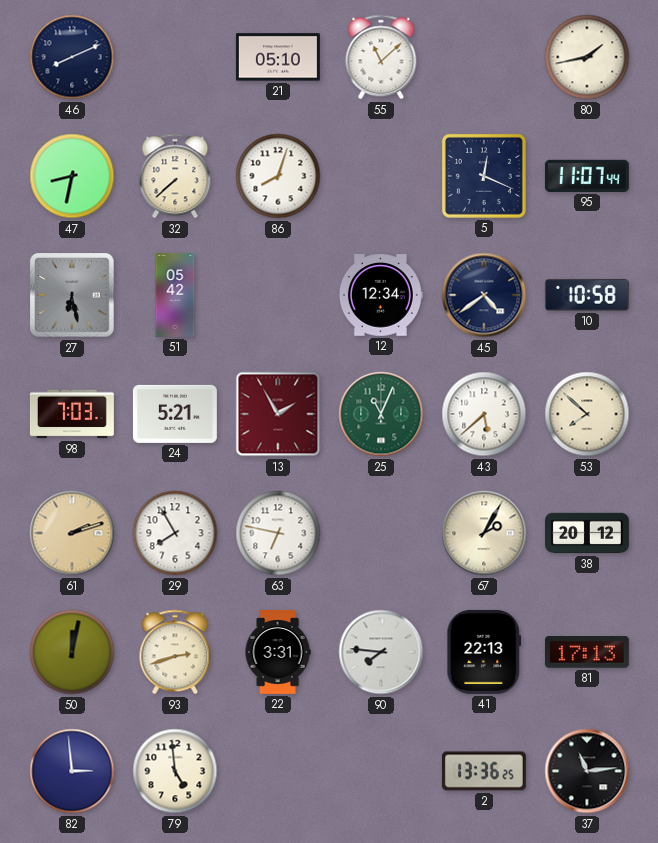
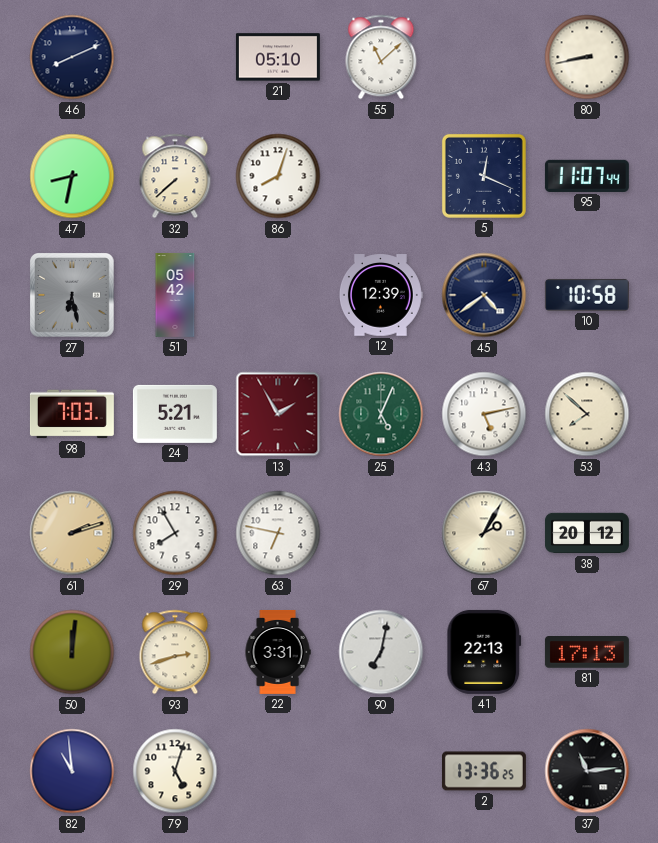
80: 1:43 -> 8:43
12: 12:34 -> 12:39
25: 11:04 -> 5:04
43: 5:38 -> 5:13
50: 12:02 -> 12:01
90: 7:46 -> 7:02
82: 2:59 -> 10:59
79: 4:59 -> 5:03
